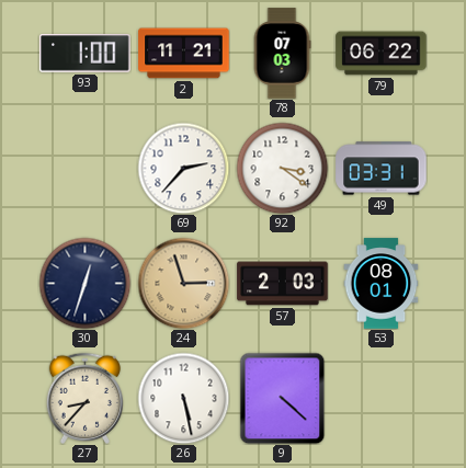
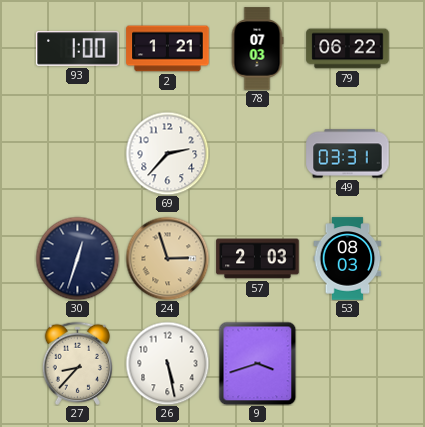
2: 11:21 -> 1:21
92: 3:21 -> none
53: 08:01 -> 08:03
9: 4:22 -> 3:42
